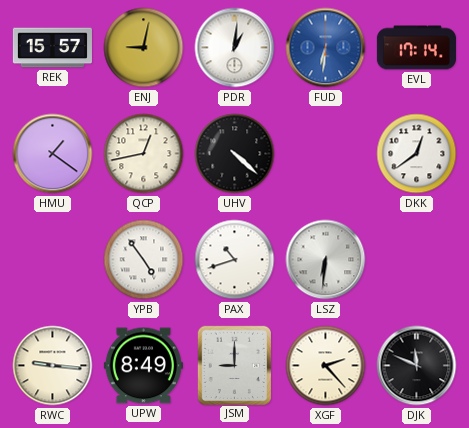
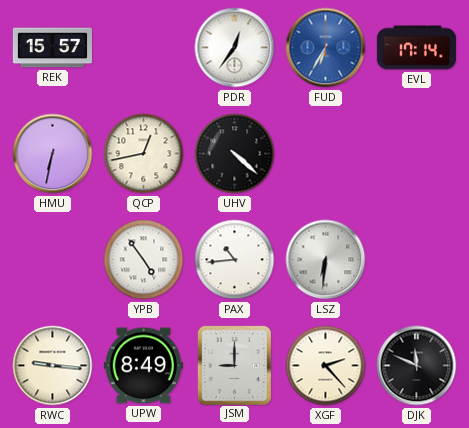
ENJ: 9:02 -> none
PDR: 1:01 -> 12:36
FUD: 6:31 -> 6:35
HMU: 1:21 -> 6:32
DKK: 12:39 -> none
PAX: 10:42 -> 10:44
